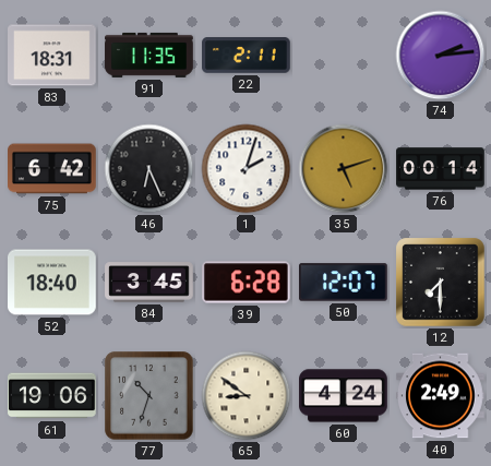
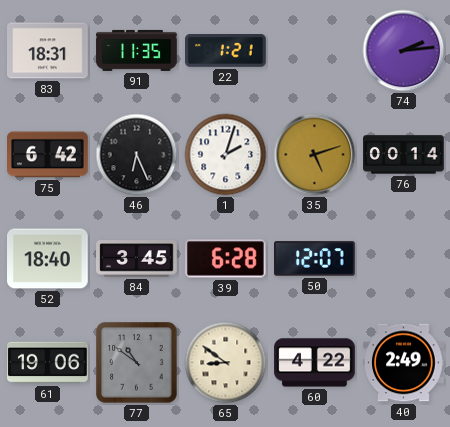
22: 2:11 -> 1:21
12: 7:30 -> none
77: 10:33 -> 10:51
60: 4:24 -> 4:22
